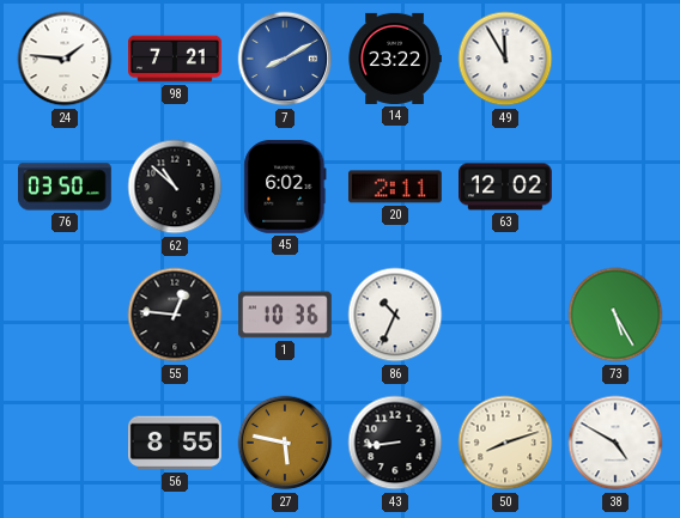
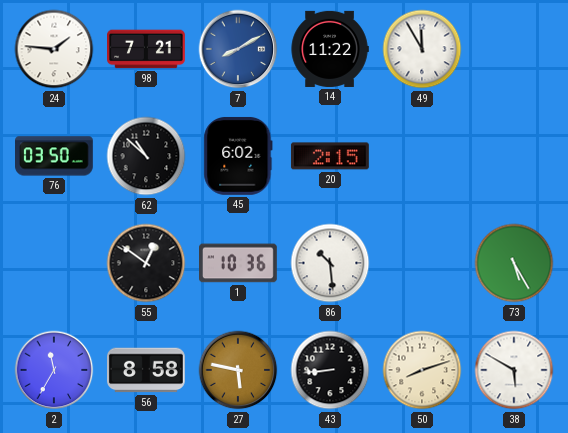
14: 23:22 -> 11:22
20: 2:11 -> 2:15
63: 12:02 -> none
55: 12:46 -> 12:51
86: 10:34 -> 10:29
2: none -> 11:35
56: 8:55 -> 8:58
38: 4:50 -> 5:50
